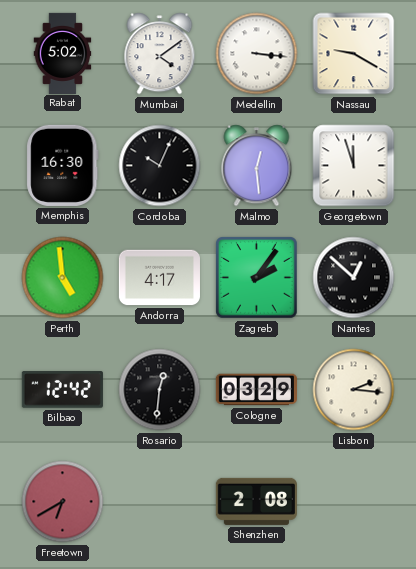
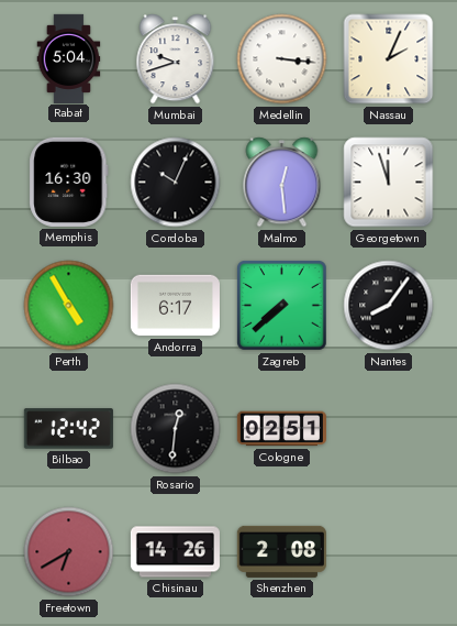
Rabat: 5:02 -> 5:04
Mumbai: 4:09 -> 9:42
Nassau: 9:20 -> 2:04
Perth: 4:59 -> 4:55
Andorra: 4:17 -> 6:17
Zagreb: 2:06 -> 7:38
Nantes: 12:52 -> 8:06
Cologne: 03:29 -> 02:51
Lisbon: 2:16 -> none
Chisinau: none -> 14:26
